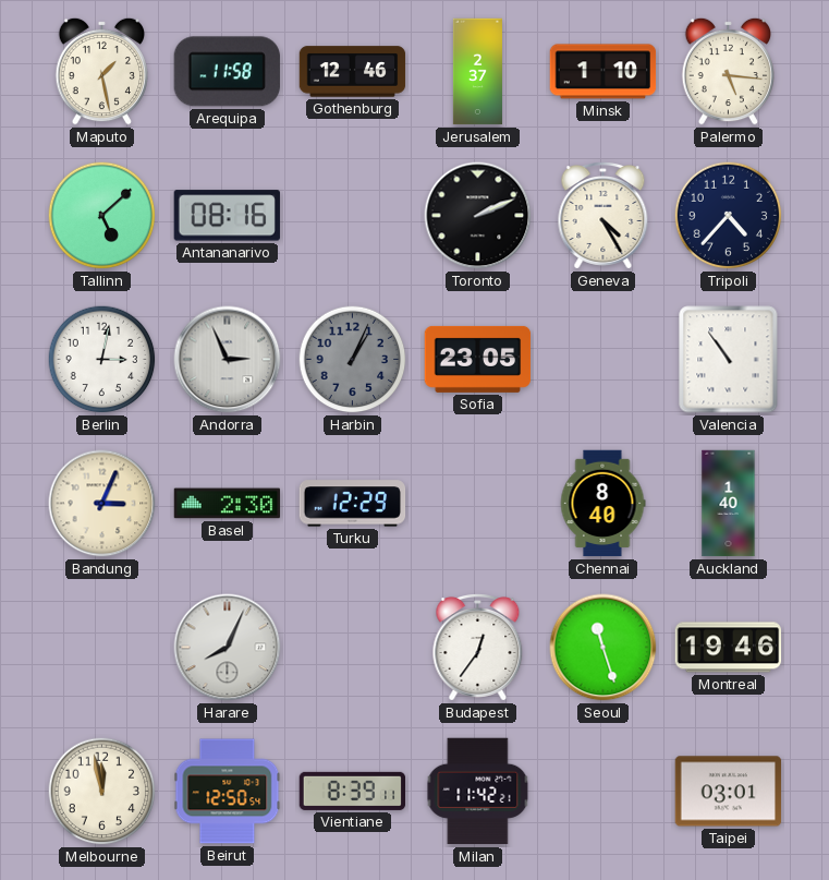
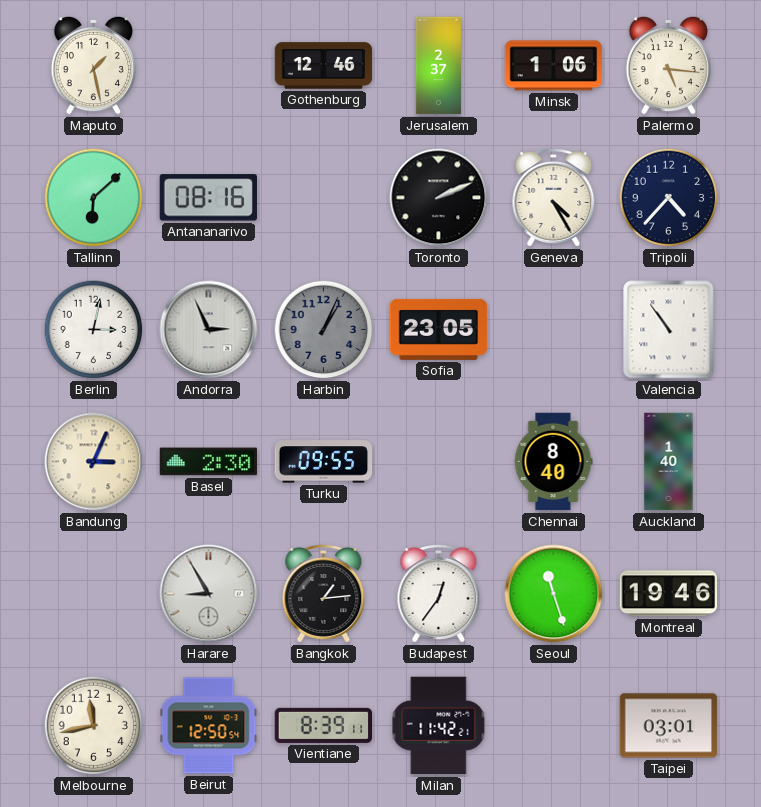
Arequipa: 11:58 -> none
Minsk: 1:10 -> 1:06
Tallinn: 5:08 -> 6:08
Turku: 12:29 -> 09:55
Harare: 8:04 -> 8:55
Bangkok: none -> 1:14
Melbourne: 11:58 -> 11:43
